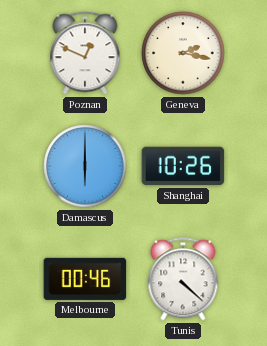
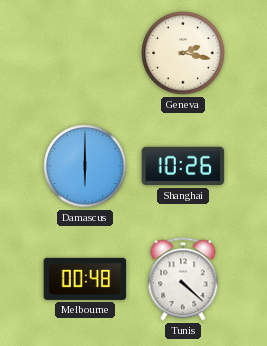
Poznan: 12:49 -> none
Melbourne: 00:46 -> 00:48
